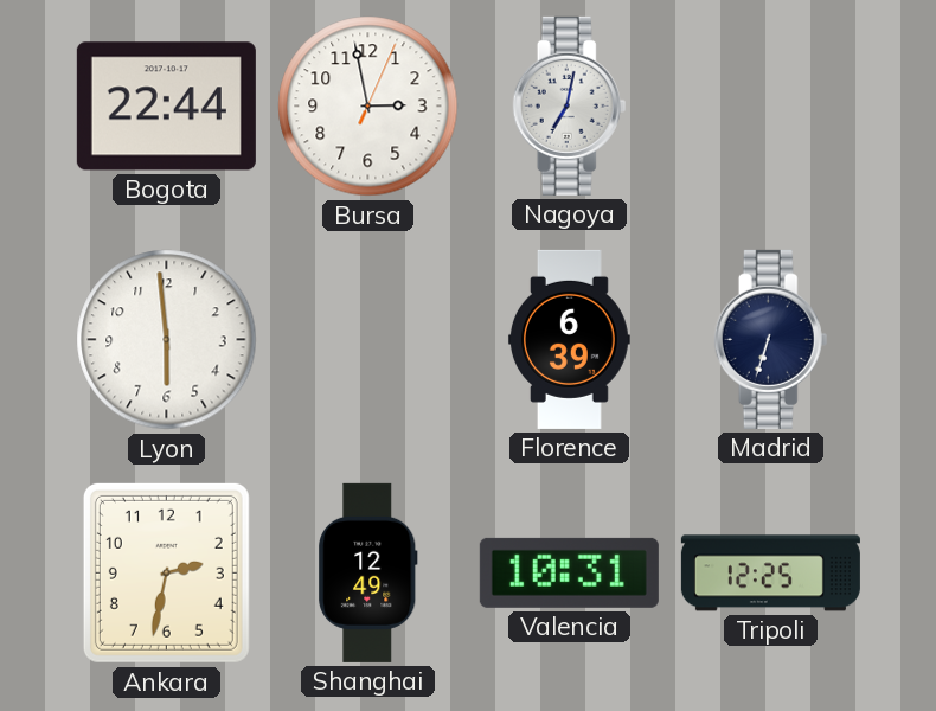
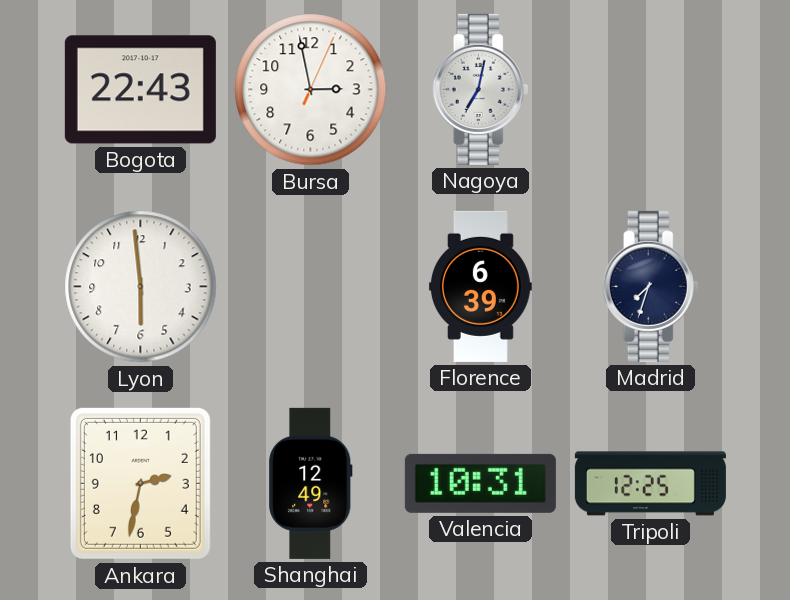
Bogota: 22:44 -> 22:43
Madrid: 6:33 -> 7:33
